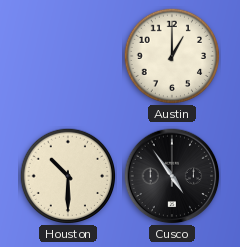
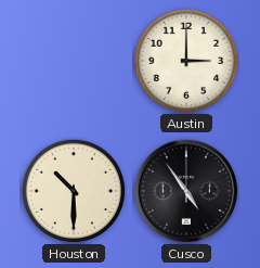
Austin: 1:00 -> 3:00
